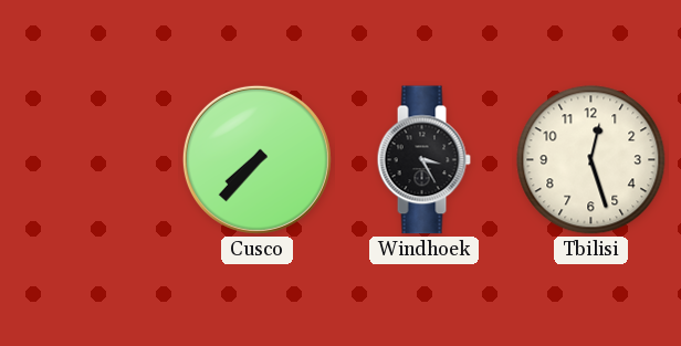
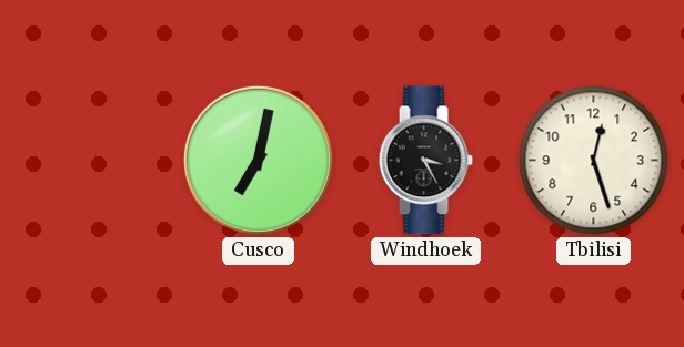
Cusco: 7:37 -> 7:02
